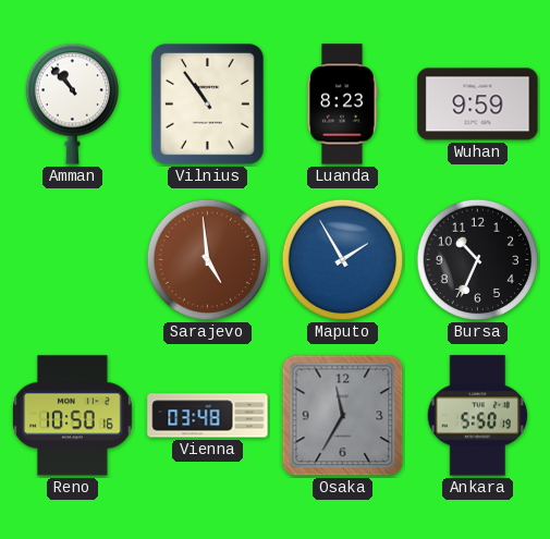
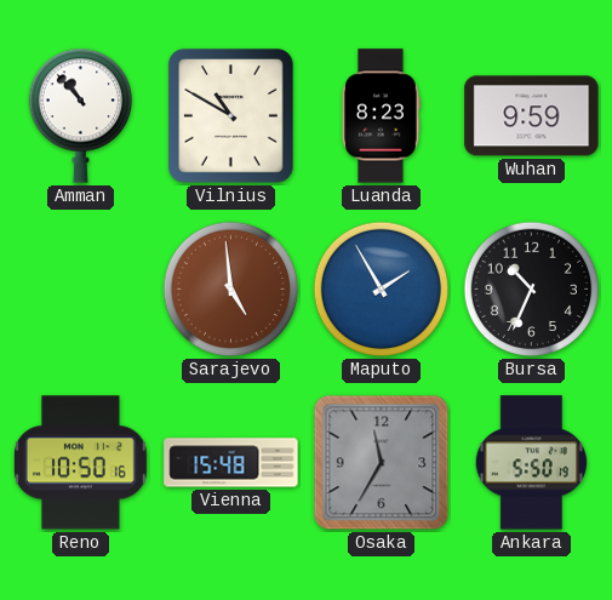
Vilnius: 10:54 -> 10:50
Vienna: 03:48 -> 15:48
